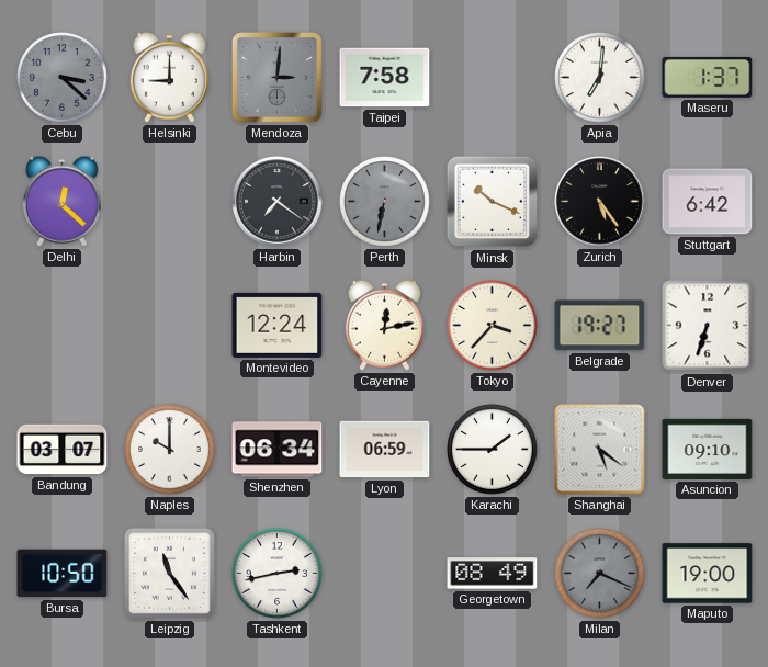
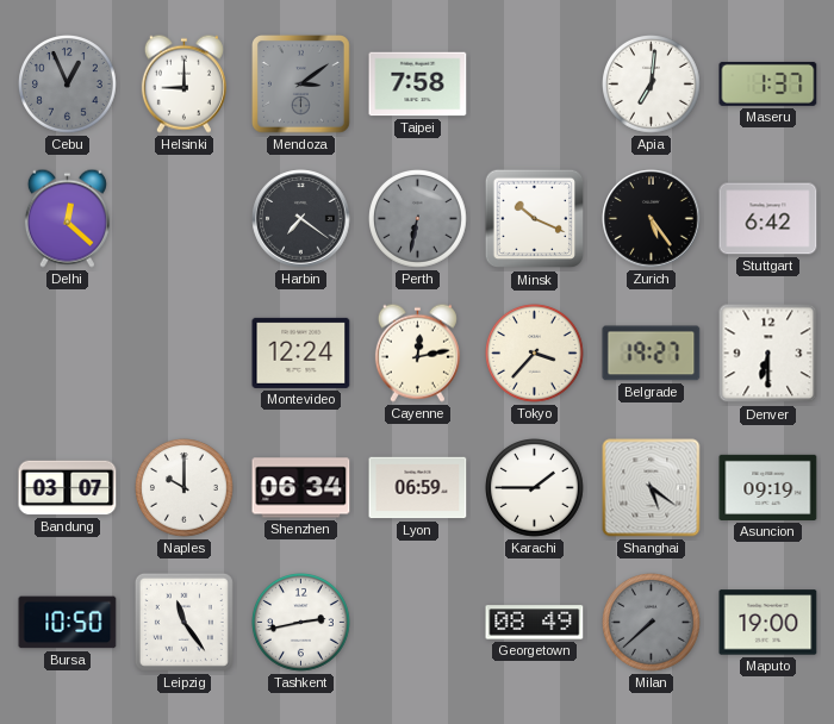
Cebu: 3:22 -> 12:56
Mendoza: 3:01 -> 3:09
Denver: 6:33 -> 6:30
Asuncion: 09:10 -> 09:19
Milan: 7:19 -> 7:38
